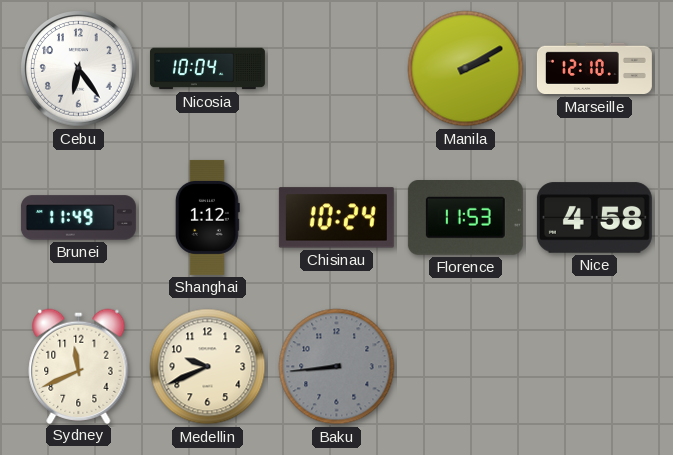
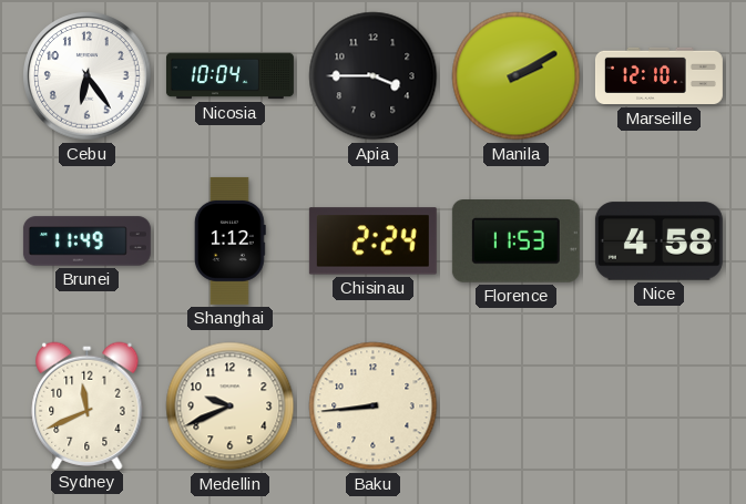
Apia: none -> 3:45
Chisinau: 10:24 -> 2:24
Baku dial: grey -> cream
